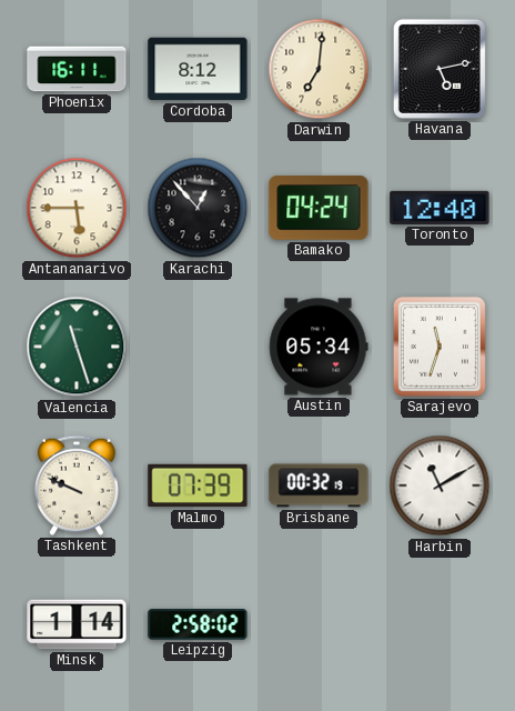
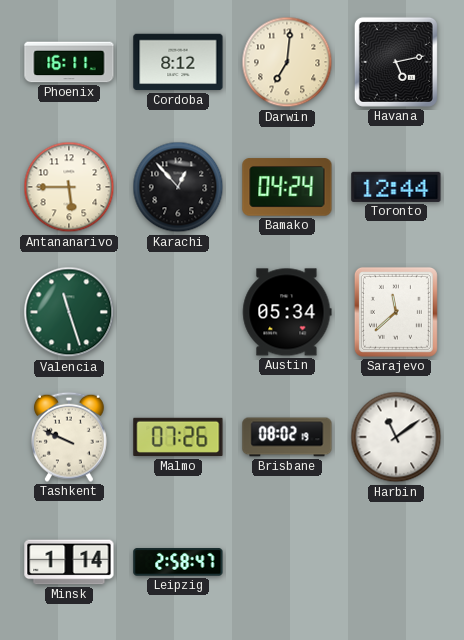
Toronto: 12:40 -> 12:44
Sarajevo: 11:33 -> 11:38
Malmo: 07:39 -> 07:26
Brisbane: 00:32 -> 08:02
Harbin: 11:10 -> 11:09
Leipzig: 2:58:02 -> 2:58:47
